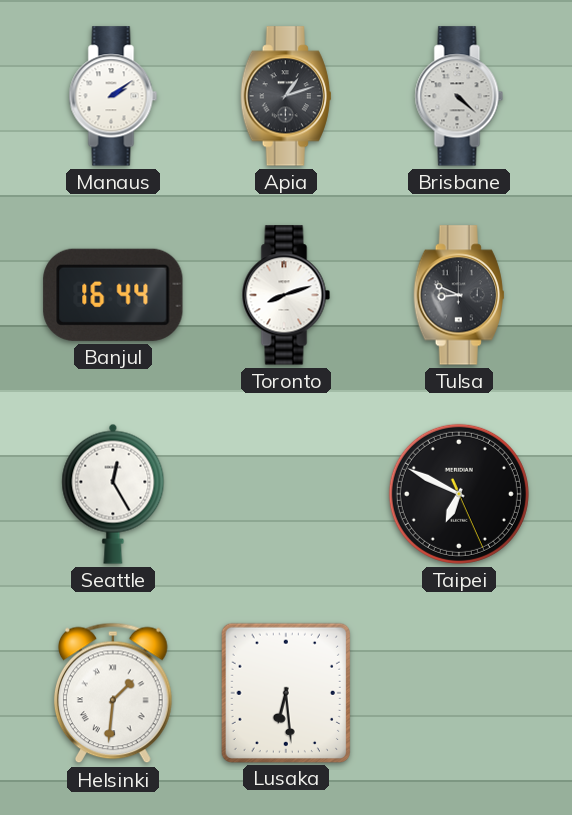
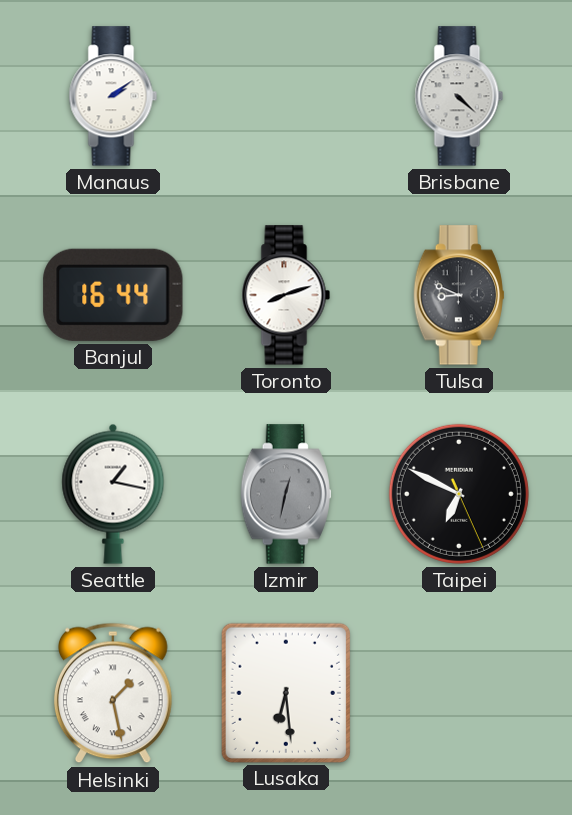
Apia: 1:12 -> none
Seattle: 12:25 -> 1:17
Izmir: none -> 12:32
Helsinki: 1:31 -> 1:28
